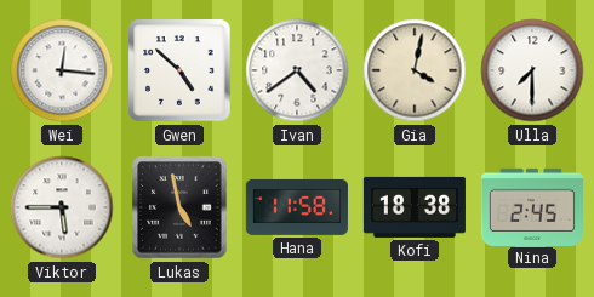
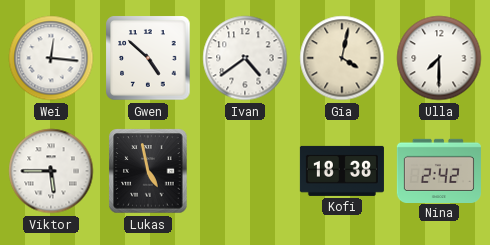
Hana: 11:58 -> none
Nina: 2:45 -> 2:42
